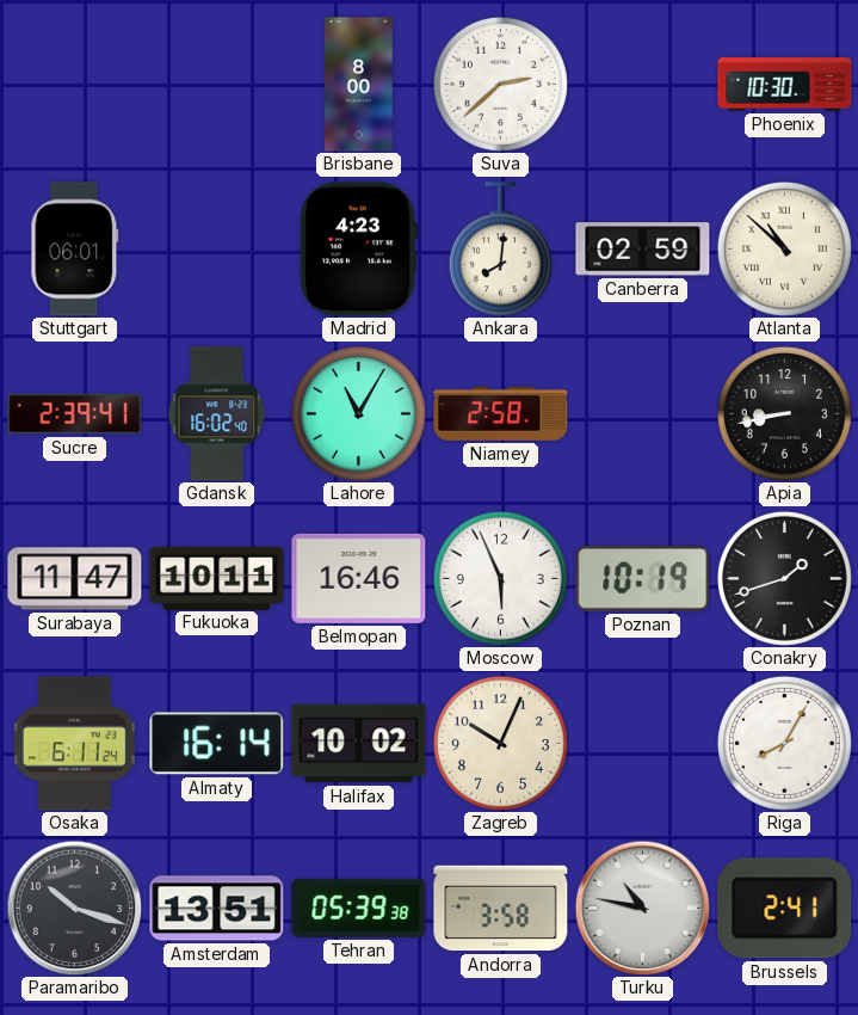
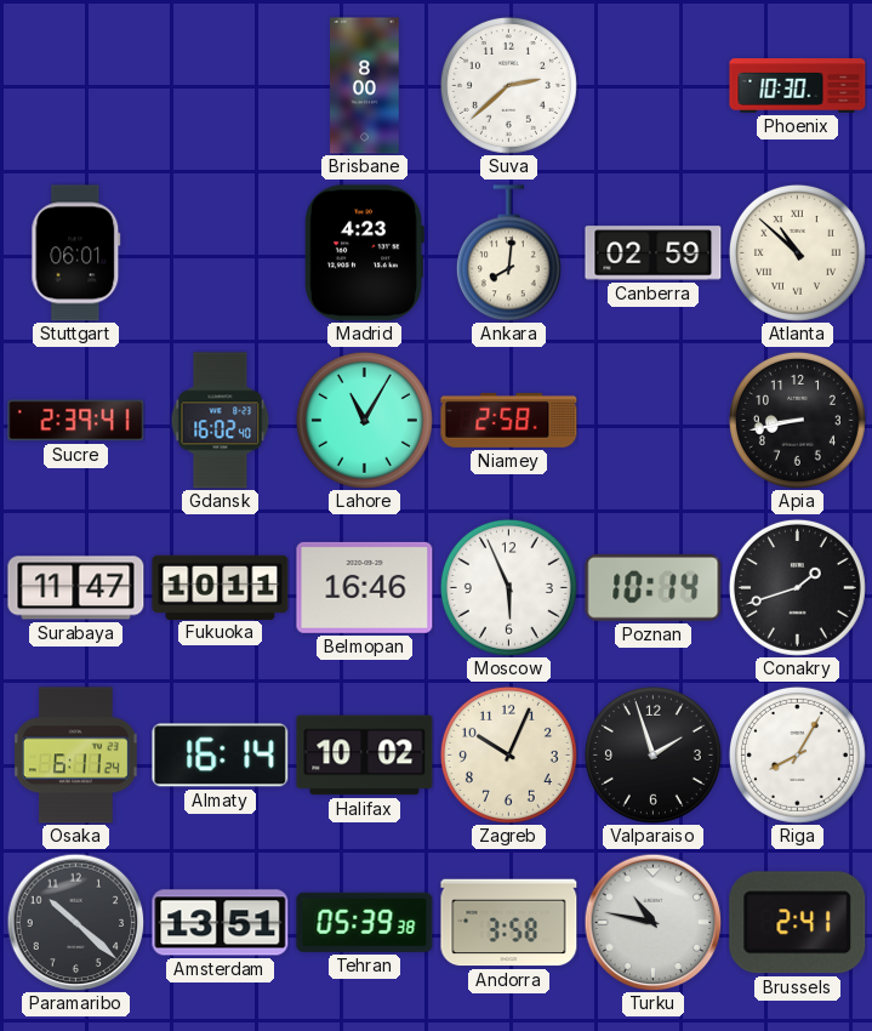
Poznan: 10:19 -> 10:14
Valparaiso: none -> 1:57
Paramaribo: 10:18 -> 10:22
